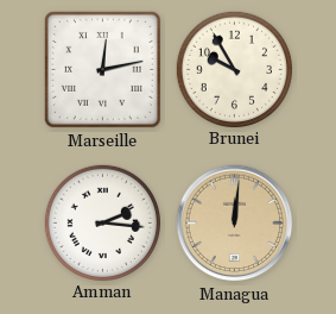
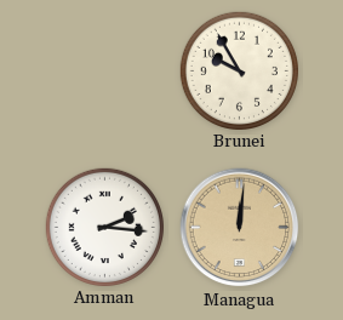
Marseille: 12:13 -> none
